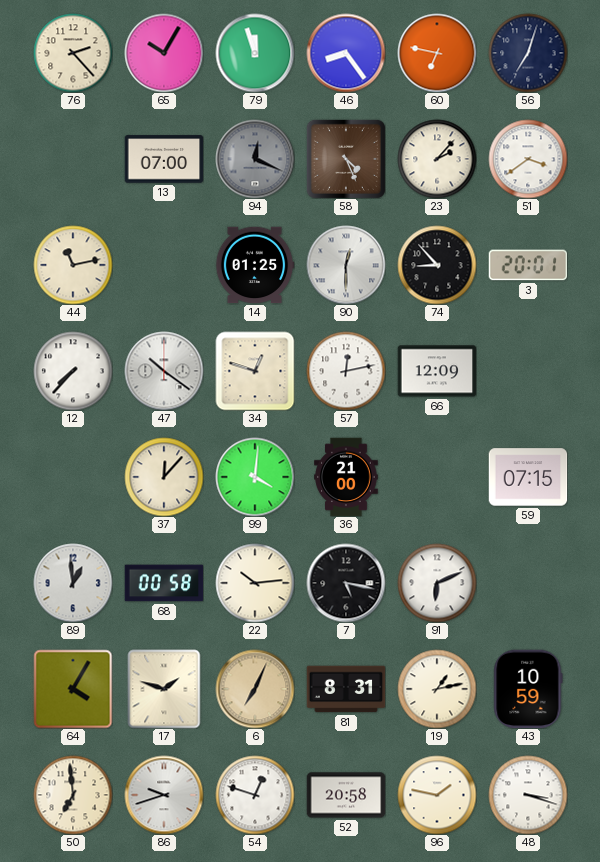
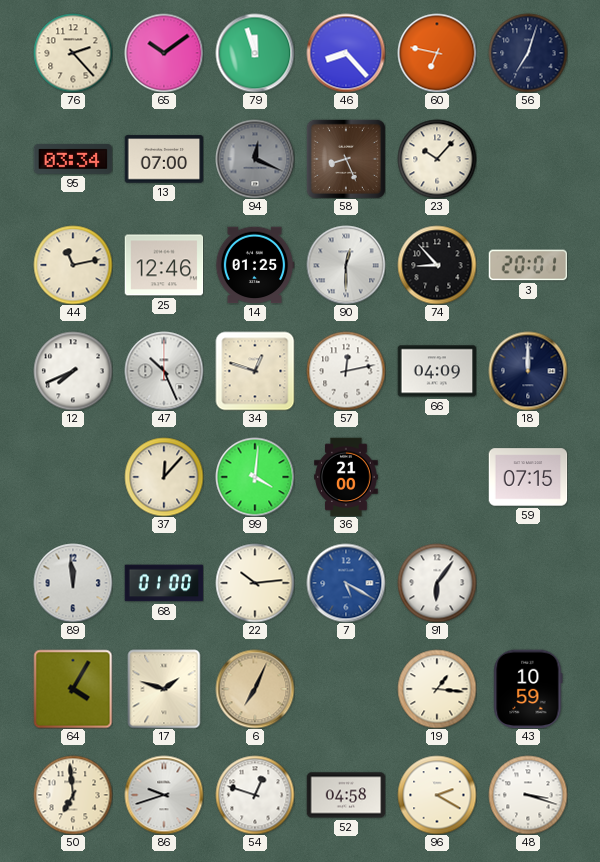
65: 10:05 -> 10:09
46: 8:24 -> 8:23
95: none -> 03:34
58: 4:26 -> 8:26
23: 2:07 -> 10:07
51: 3:39 -> none
25: none -> 12:46
12: 7:37 -> 7:41
47: 10:21 -> 10:26
66: 12:09 -> 04:09
18: none -> 12:00
89: 12:59 -> 11:59
68: 00:58 -> 01:00
7: 5:17 -> 5:20
7 dial: black -> blue
91: 6:11 -> 6:06
81: 8:31 -> none
19: 1:13 -> 1:16
52: 20:58 -> 04:58
96: 1:47 -> 2:20
